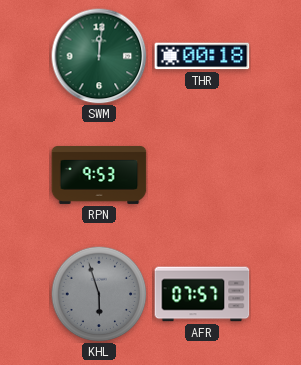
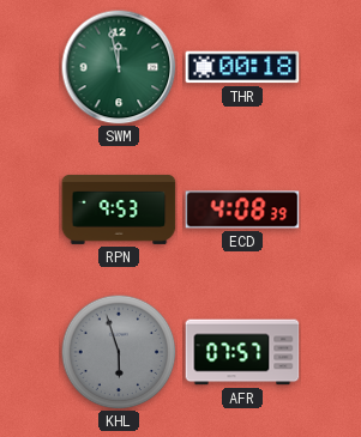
SWM: 12:01 -> 11:58
ECD: none -> 4:08
